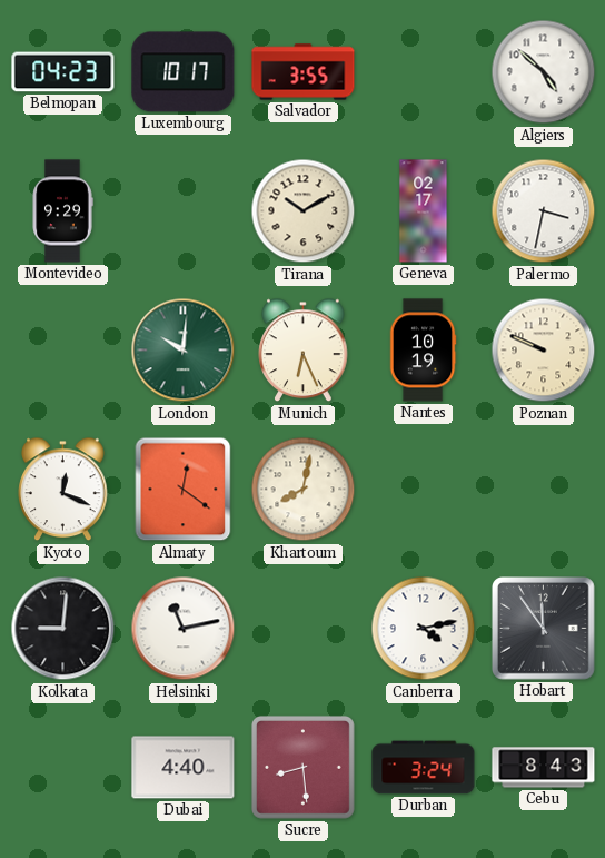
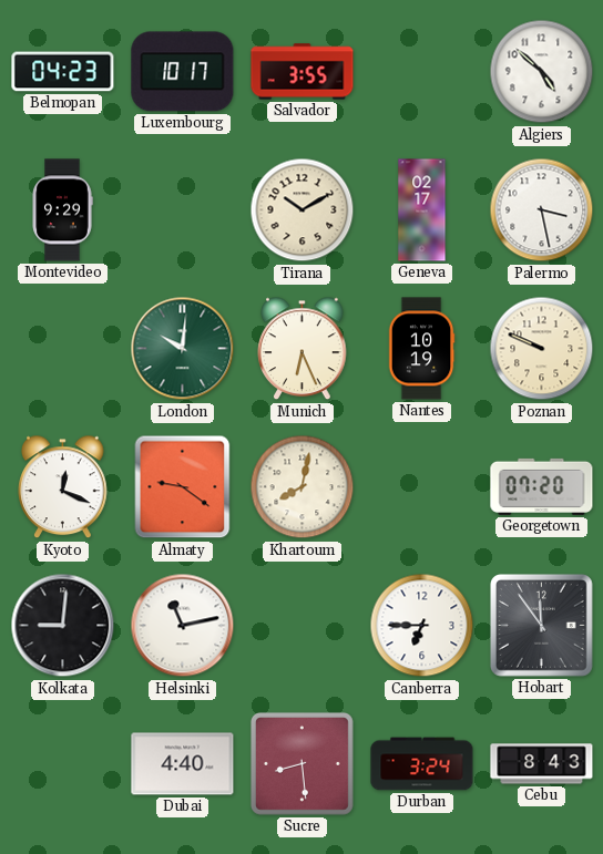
Palermo: 3:32 -> 3:28
Almaty: 12:21 -> 9:21
Georgetown: none -> 07:20
Canberra: 4:13 -> 6:45
